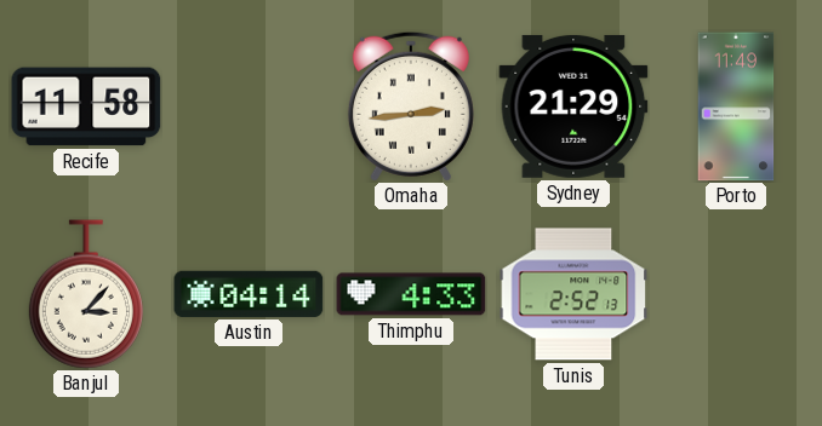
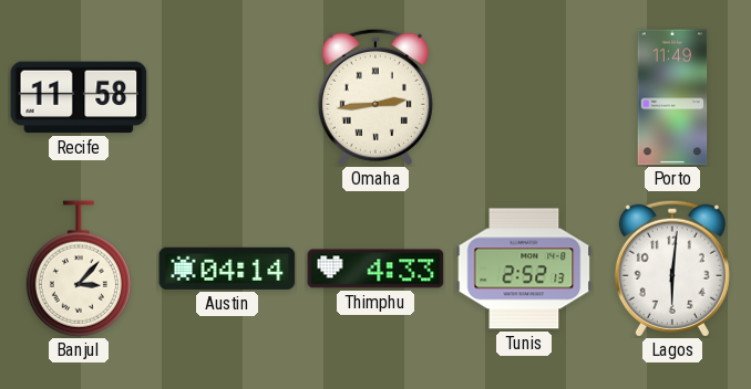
Sydney: 21:29 -> none
Lagos: none -> 6:01
